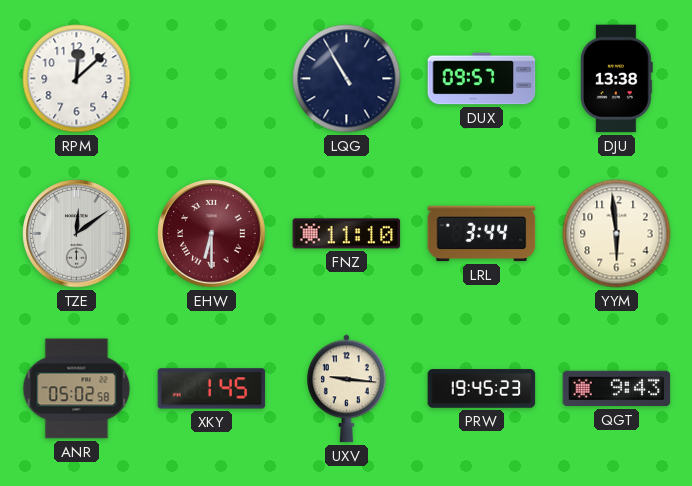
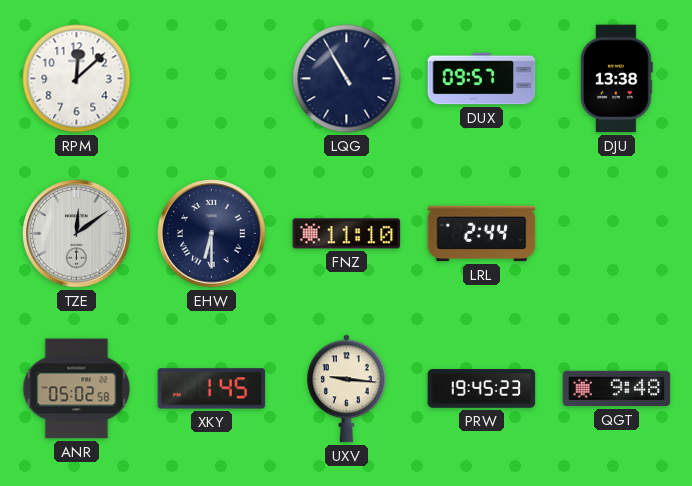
EHW dial: burgundy -> navy
LRL: 3:44 -> 2:44
YYM: 5:59 -> none
QGT: 9:43 -> 9:48
